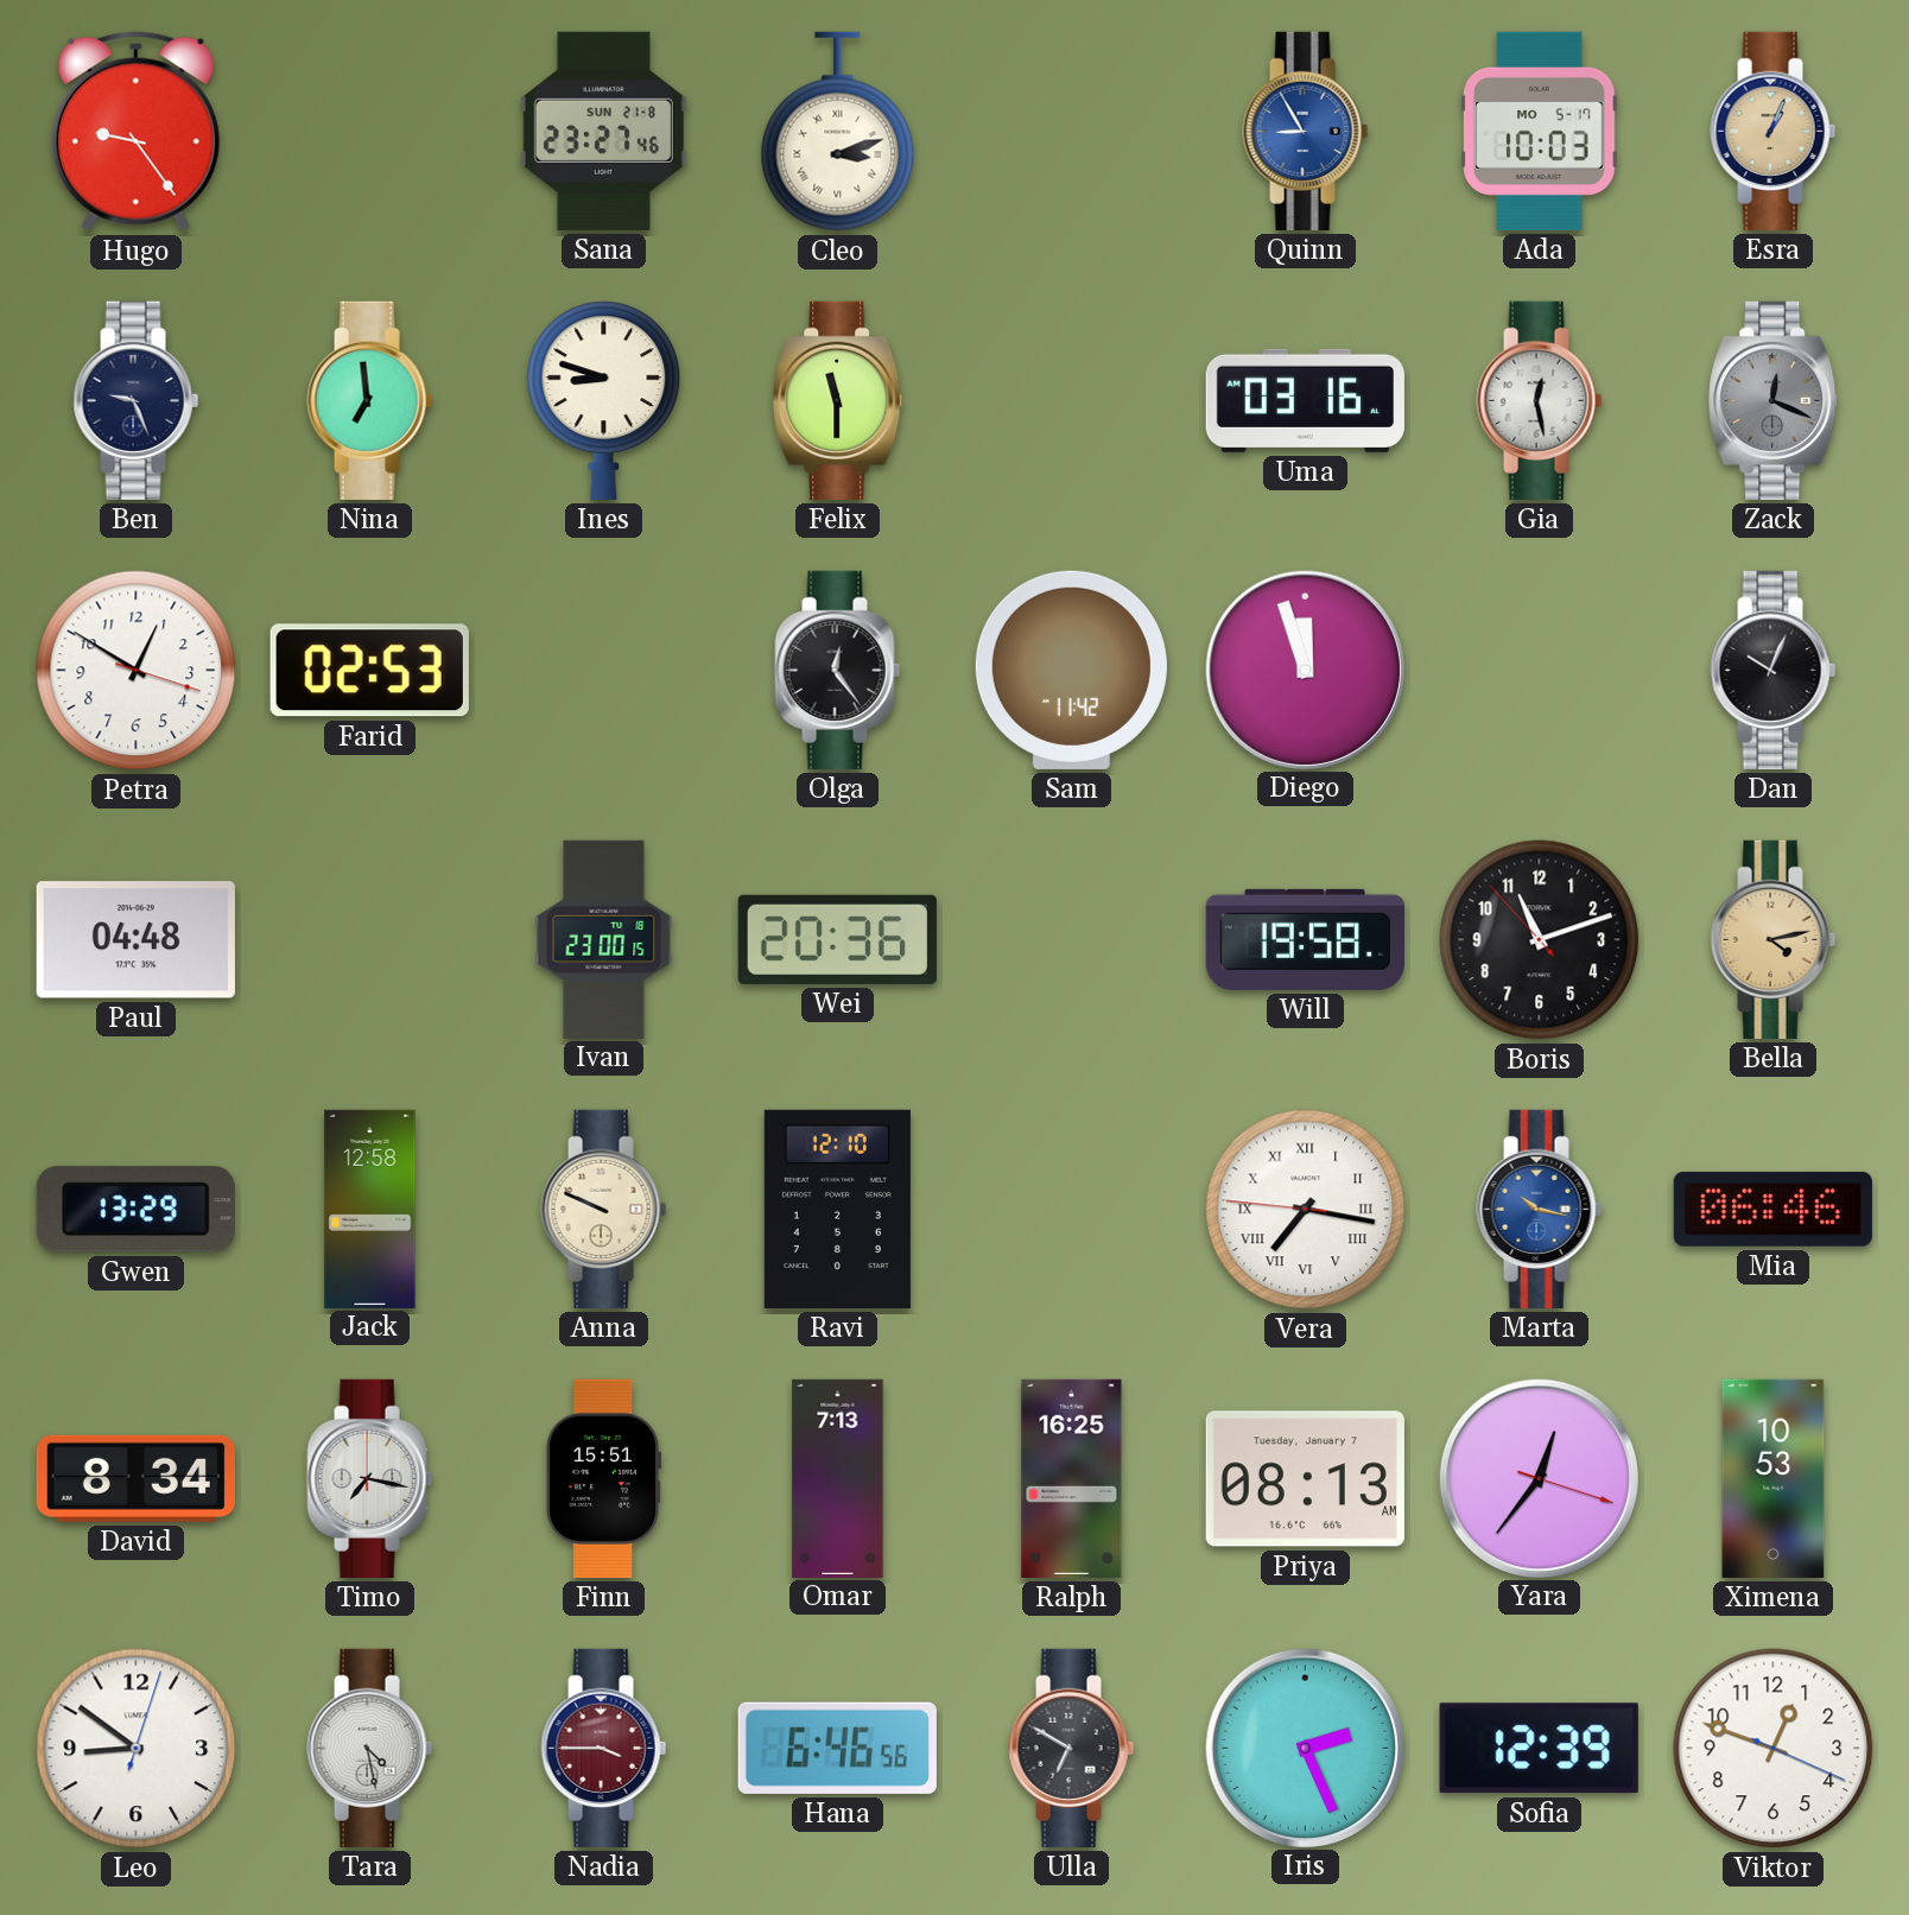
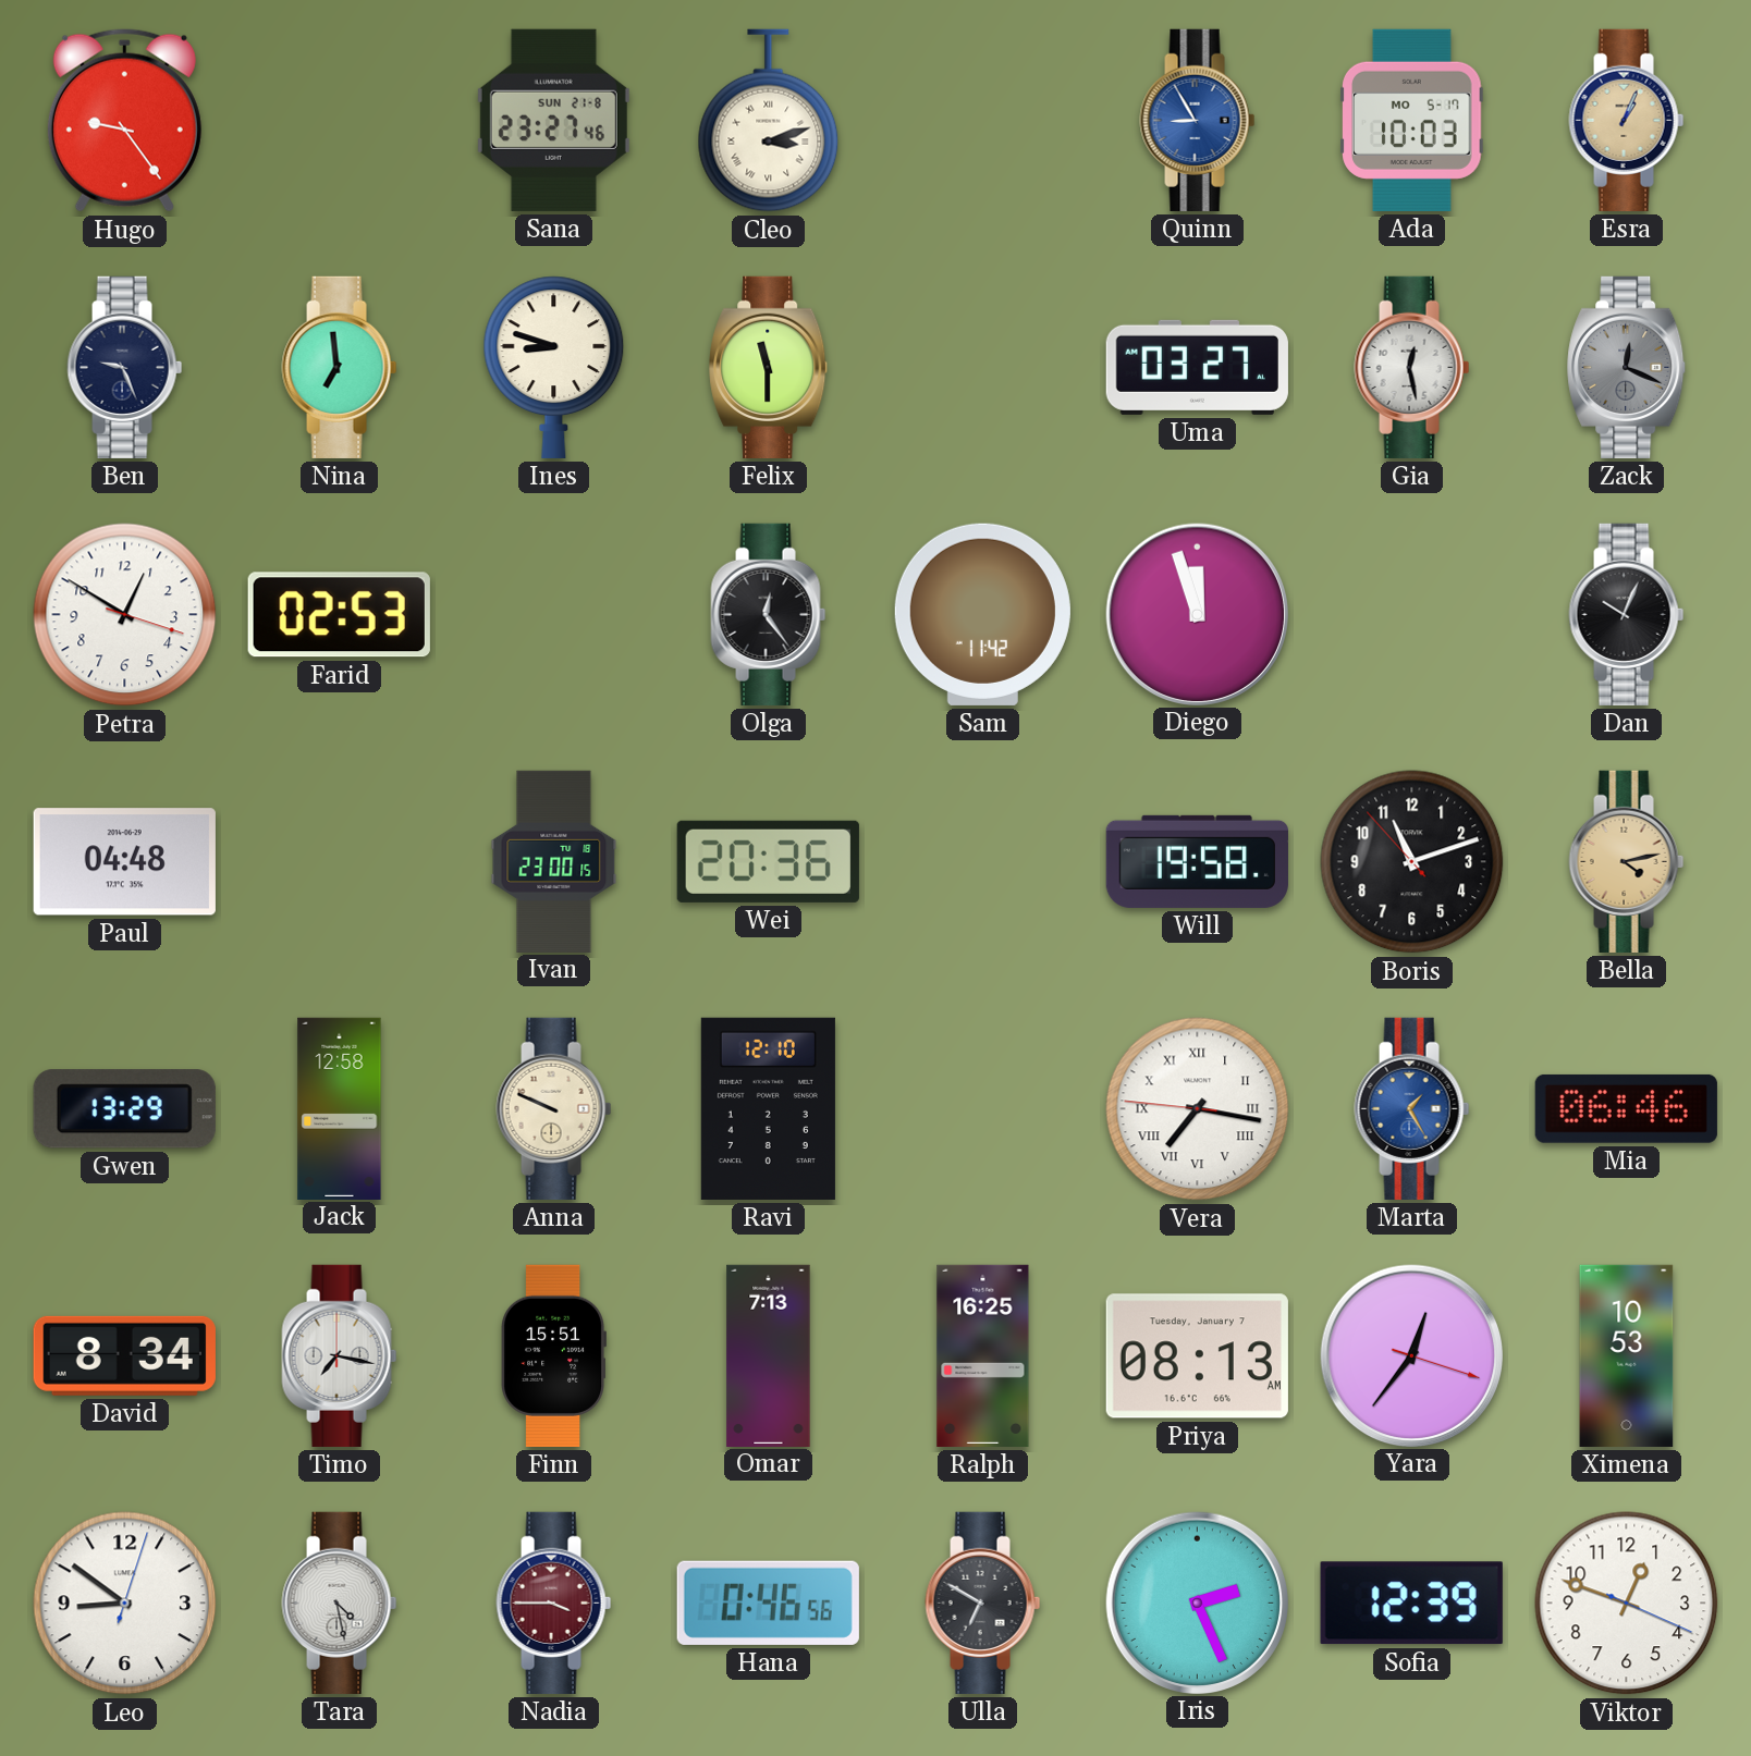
Uma: 03:16 -> 03:27
Marta: 10:17 -> 1:25
Hana: 6:46 -> 0:46
